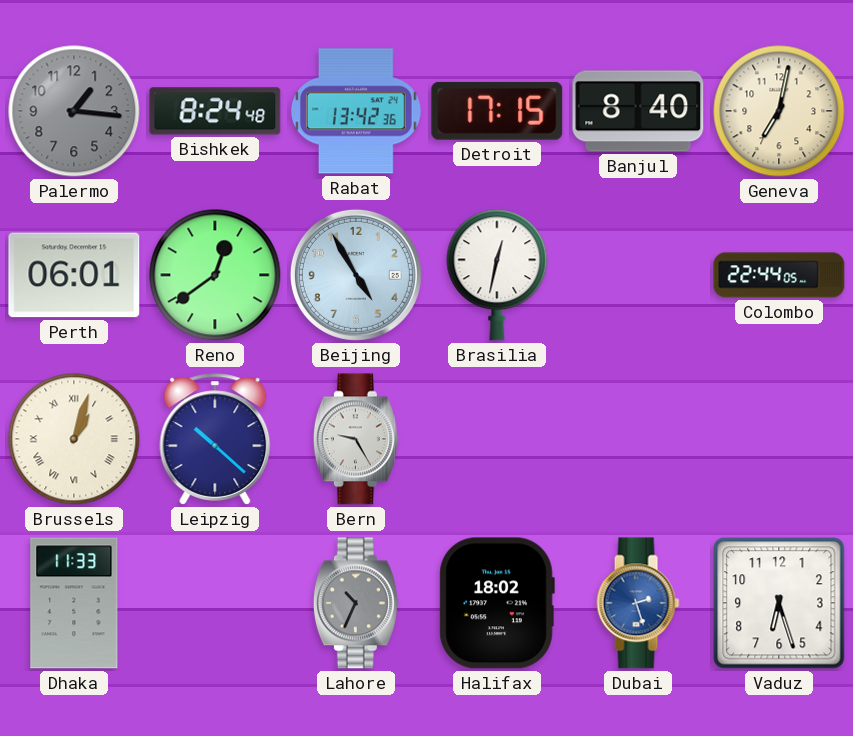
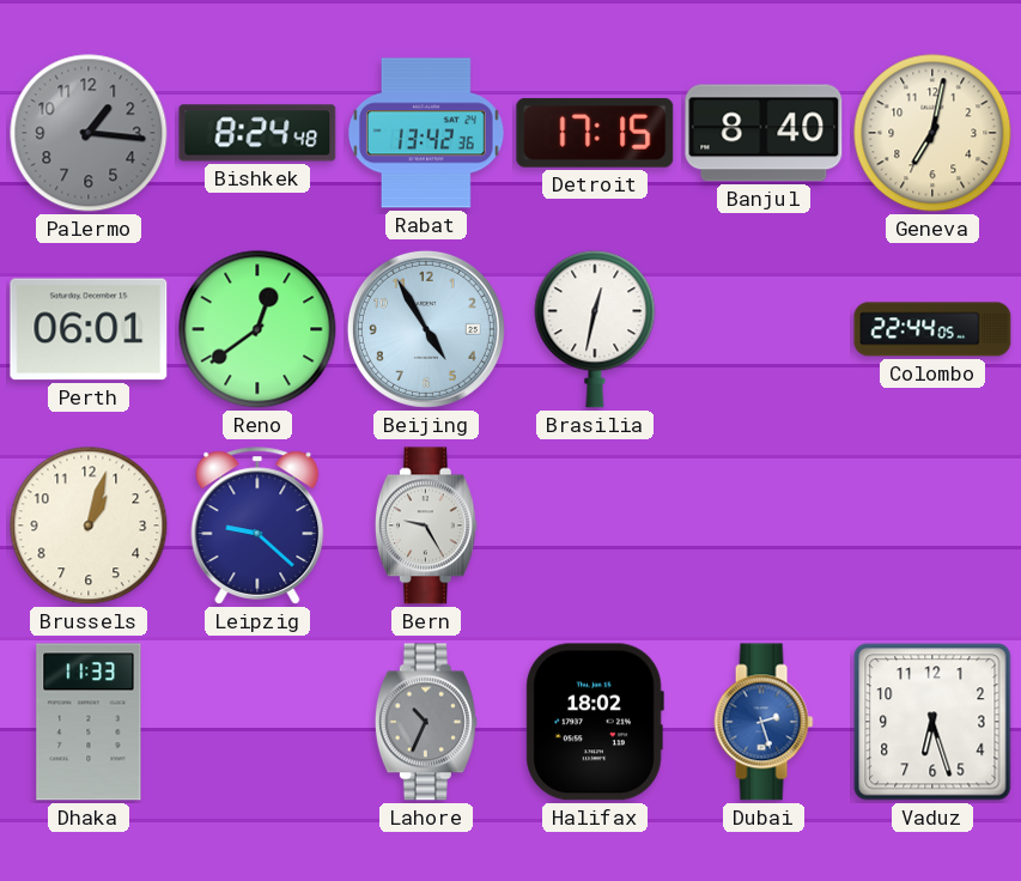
Brussels numerals: Roman -> Arabic
Leipzig: 10:22 -> 9:22
